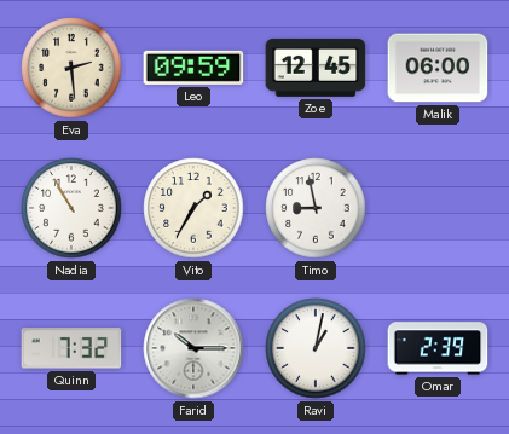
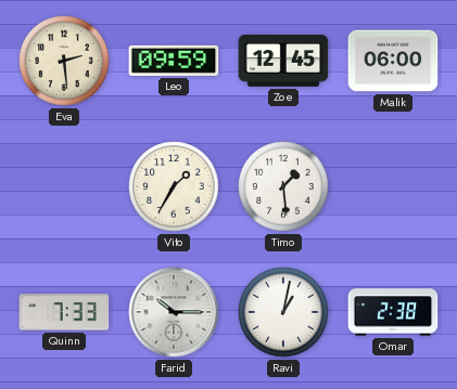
Nadia: 10:55 -> none
Timo: 8:58 -> 1:29
Quinn: 7:32 -> 7:33
Omar: 2:39 -> 2:38
